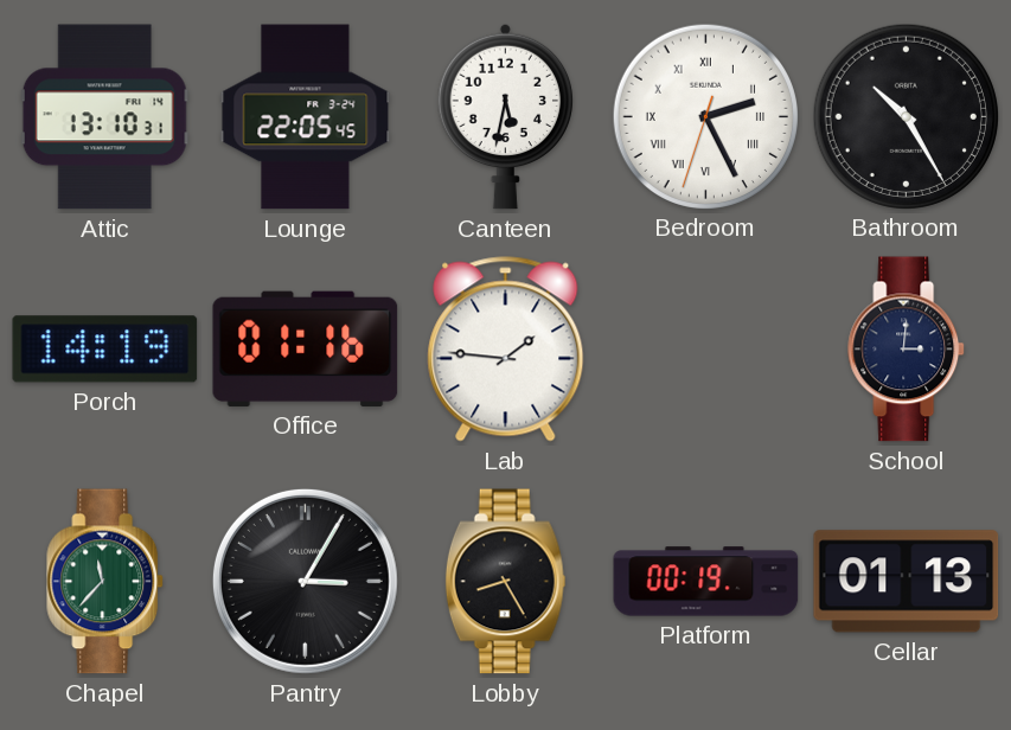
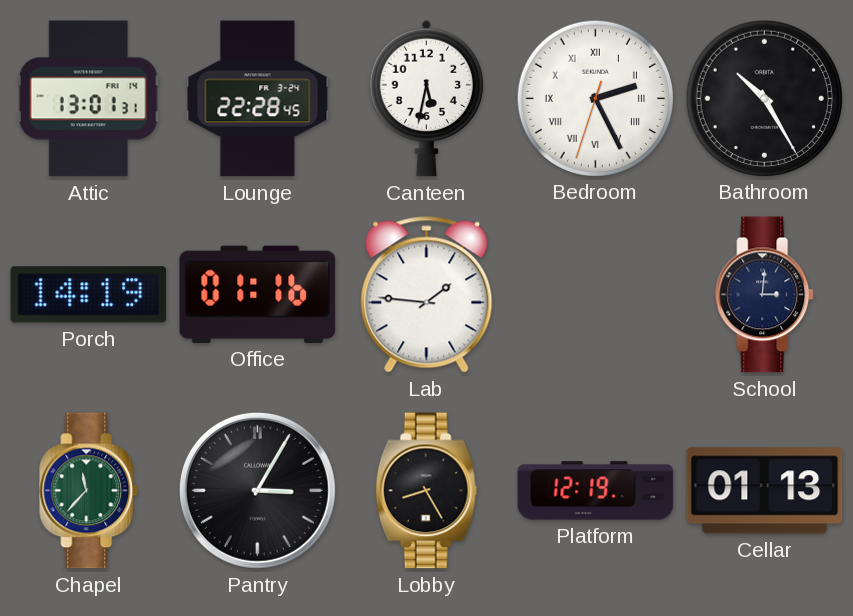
Attic: 13:10 -> 13:01
Lounge: 22:05 -> 22:28
Platform: 00:19 -> 12:19
